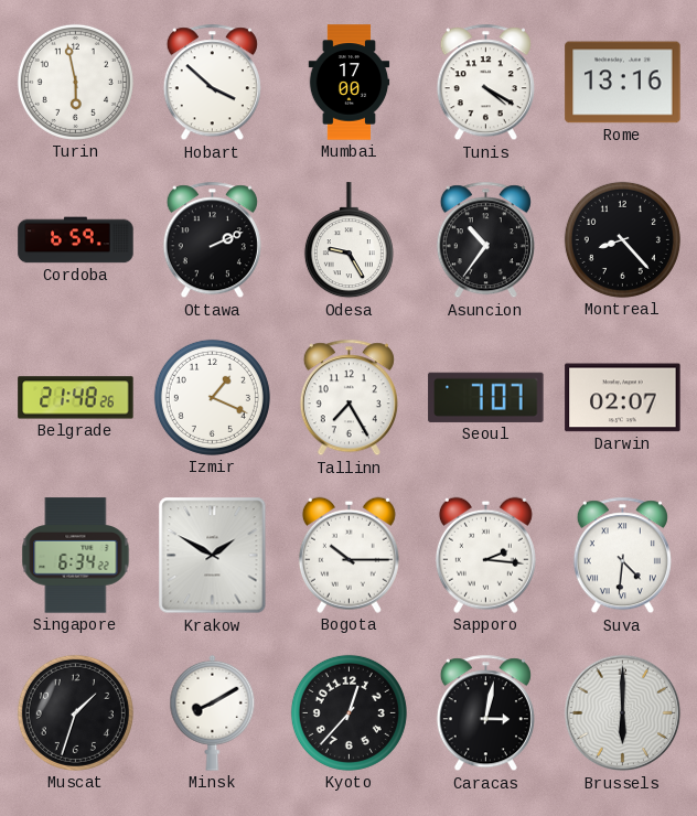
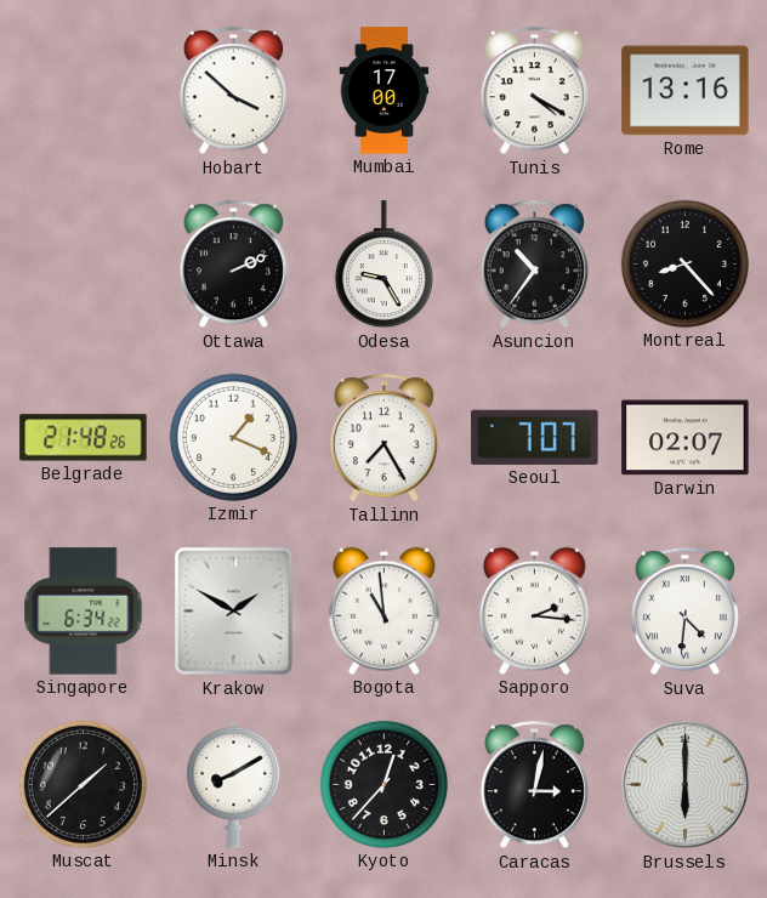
Turin: 5:58 -> none
Cordoba: 6:59 -> none
Bogota: 10:15 -> 10:59
Muscat: 1:33 -> 1:38
